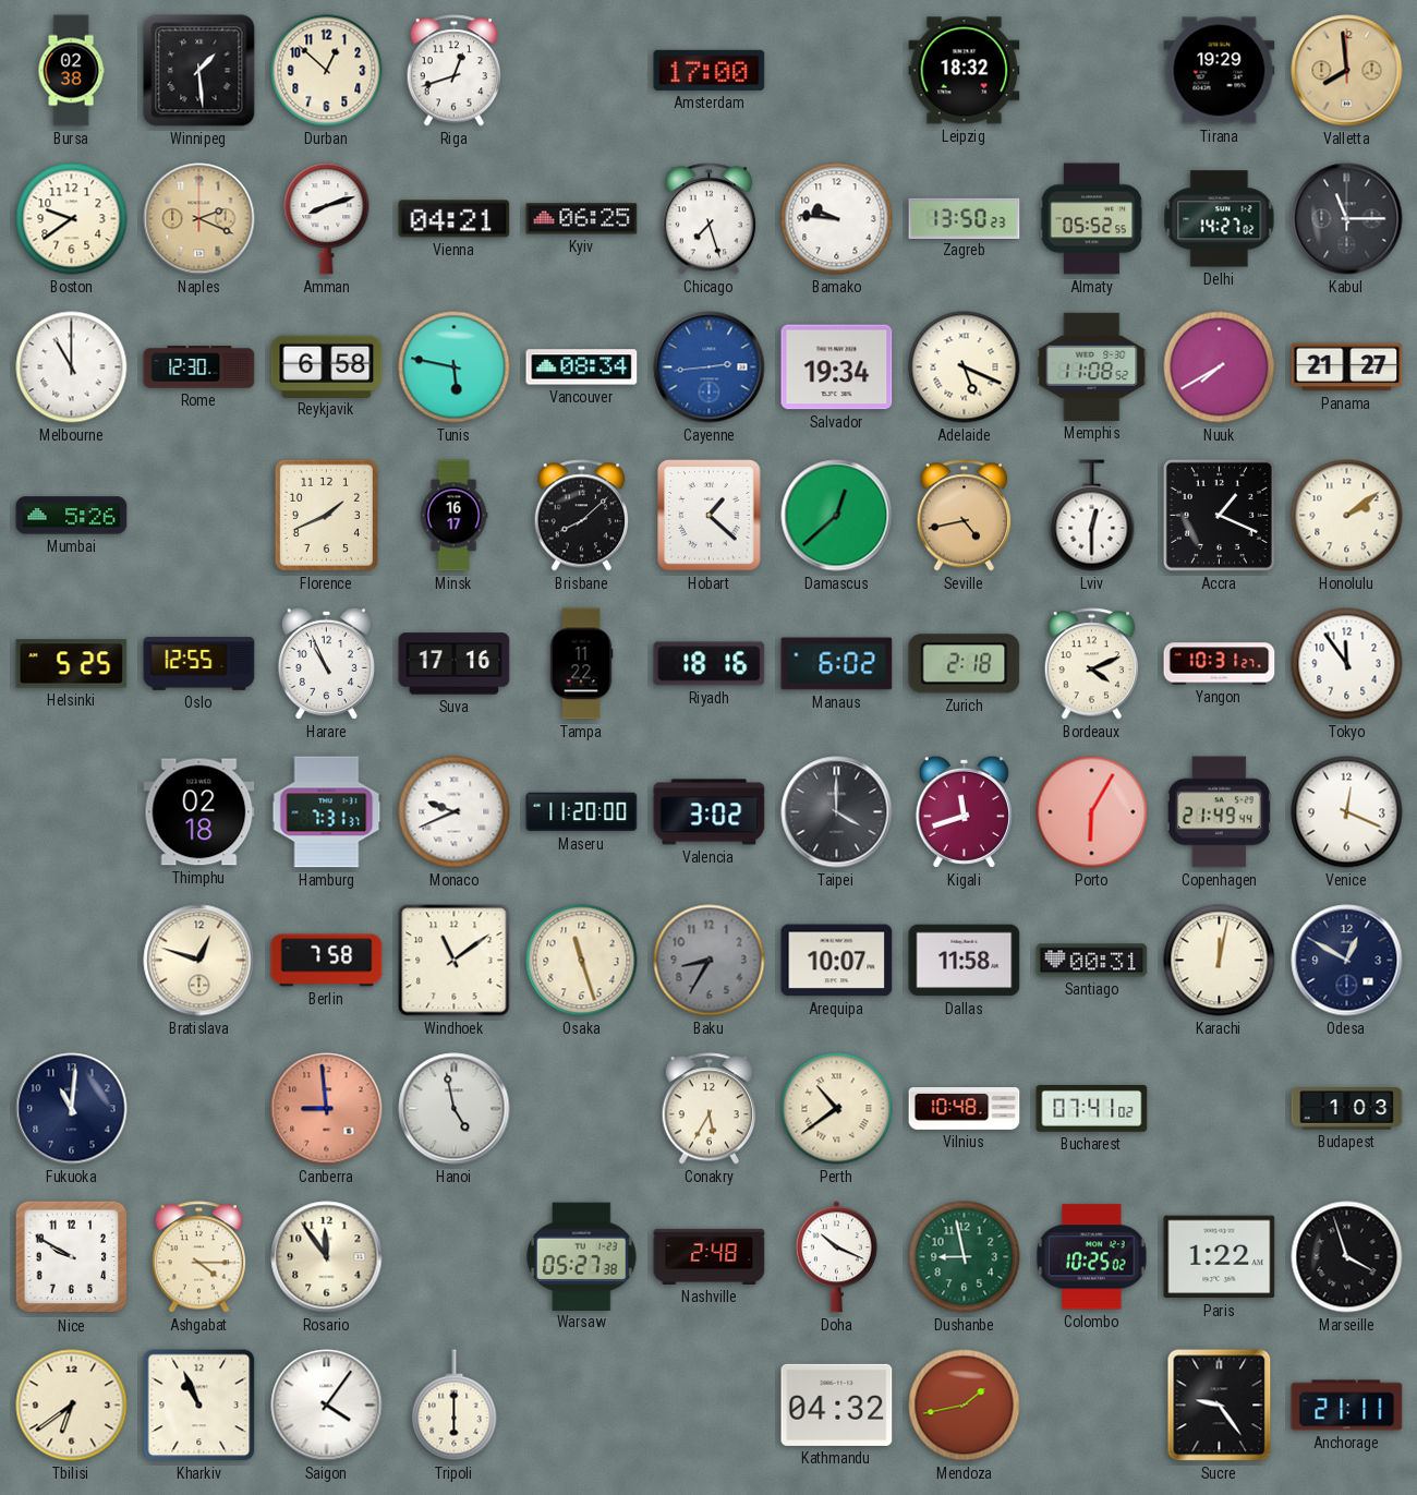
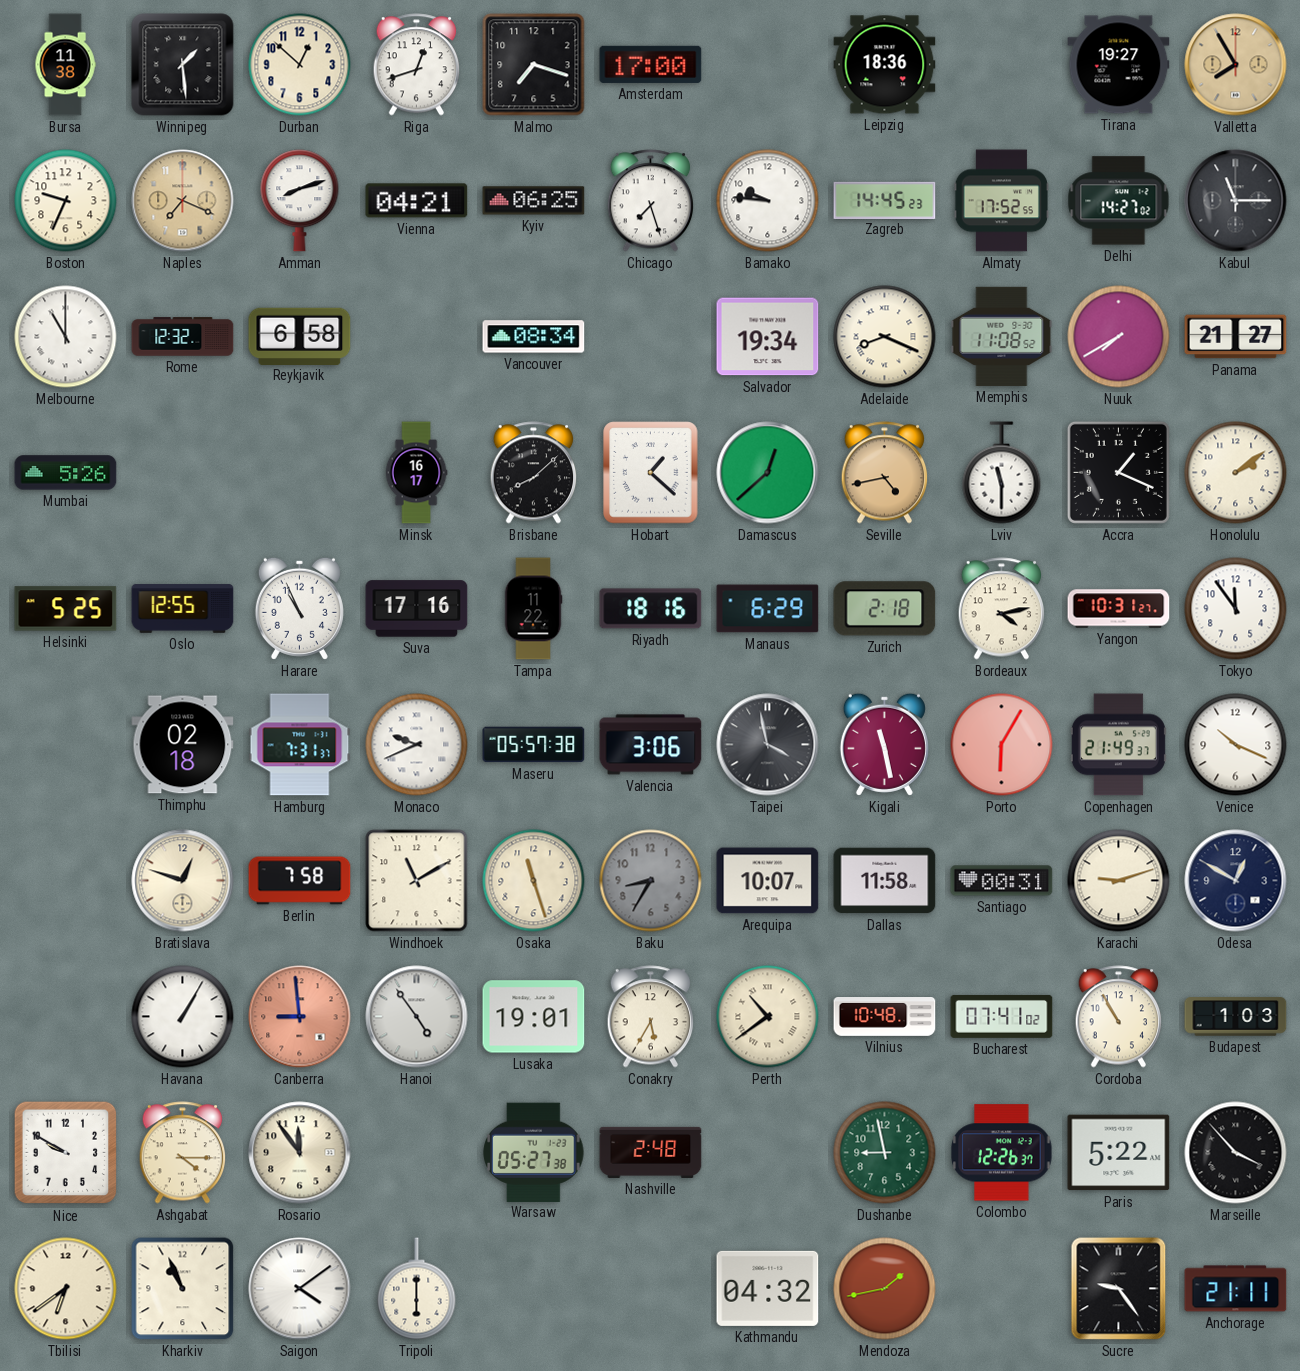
Bursa: 02:38 -> 11:38
Malmo: none -> 7:18
Leipzig: 18:32 -> 18:36
Tirana: 19:29 -> 19:27
Valletta: 7:59 -> 7:55
Boston: 9:39 -> 9:34
Naples: 2:19 -> 7:19
Zagreb: 13:50 -> 14:45
Almaty: 05:52 -> 17:52
Rome: 12:30 -> 12:32
Tunis: 5:47 -> none
Cayenne: 2:44 -> none
Adelaide: 5:19 -> 8:19
Florence: 1:41 -> none
Lviv: 12:30 -> 11:30
Manaus: 6:02 -> 6:29
Bordeaux: 4:11 -> 4:13
Maseru: 11:20 -> 05:57
Valencia: 3:02 -> 3:06
Taipei: 4:00 -> 3:58
Kigali: 11:42 -> 11:28
Copenhagen: 21:49:44 -> 21:49:37
Venice: 12:19 -> 10:19
Windhoek: 11:09 -> 11:10
Karachi: 12:02 -> 9:12
Fukuoka: 11:01 -> none
Havana: none -> 1:05
Hanoi: 4:58 -> 4:54
Lusaka: none -> 19:01
Cordoba: none -> 10:55
Doha: 10:19 -> none
Colombo: 10:25 -> 12:26
Paris: 1:22 -> 5:22
Marseille: 3:57 -> 3:53
Saigon: 4:06 -> 4:09
